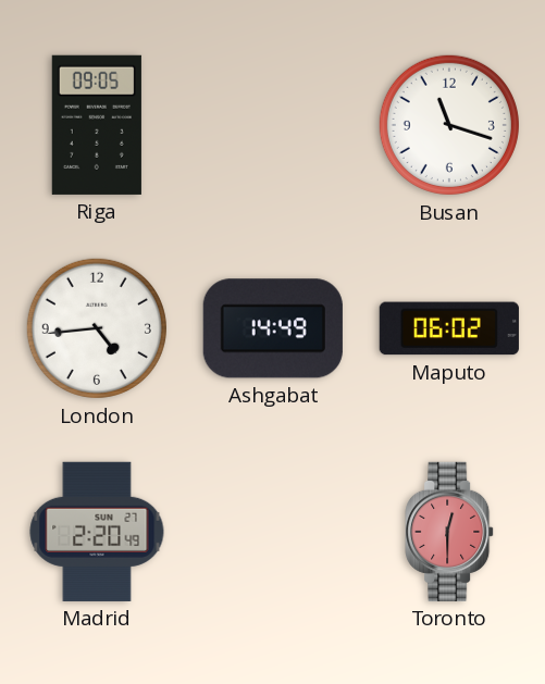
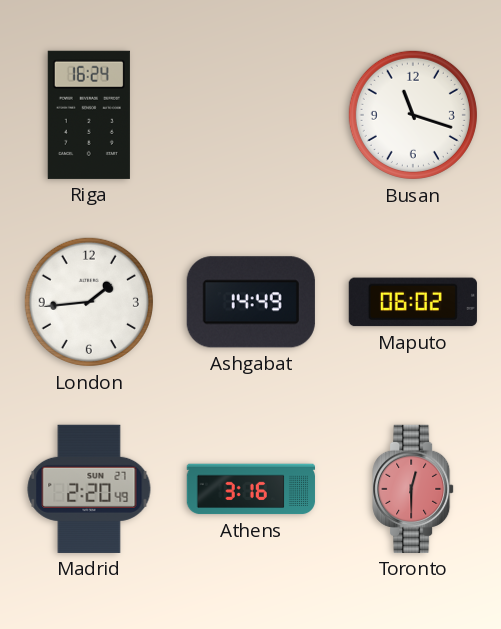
Riga: 09:05 -> 16:24
London: 4:44 -> 1:44
Athens: none -> 3:16
